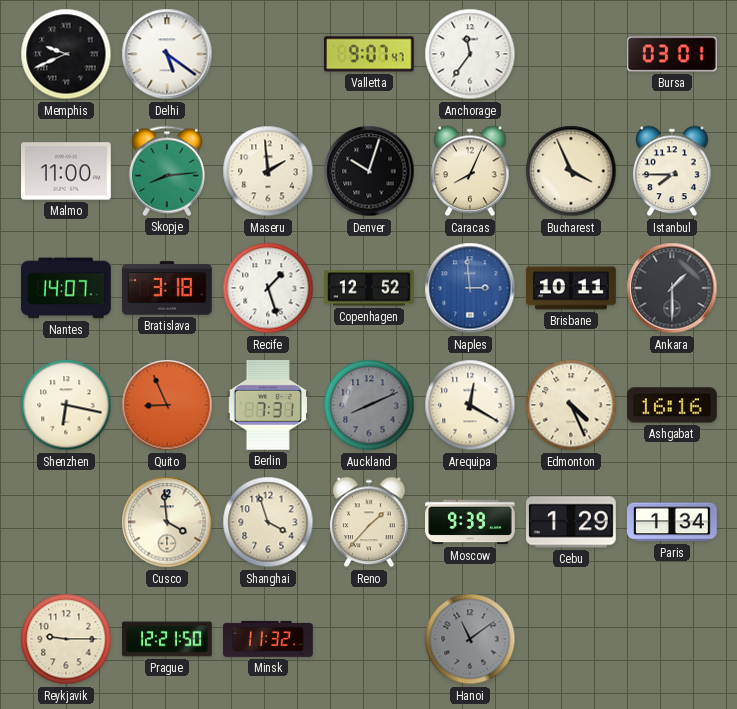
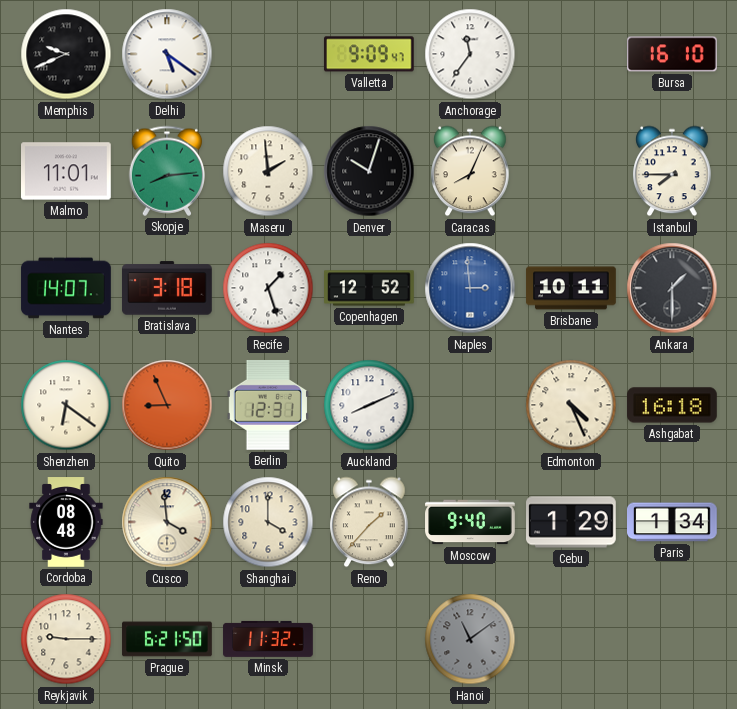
Valletta: 9:07 -> 9:09
Bursa: 03:01 -> 16:10
Malmo: 11:00 -> 11:01
Bucharest: 3:56 -> none
Shenzhen: 6:17 -> 6:21
Berlin: 7:31 -> 12:31
Auckland dial: grey -> white
Arequipa: 12:20 -> none
Ashgabat: 16:16 -> 16:18
Cordoba: none -> 08:48
Shanghai: 3:57 -> 4:00
Moscow: 9:39 -> 9:40
Prague: 12:21 -> 6:21
